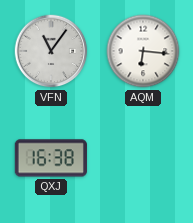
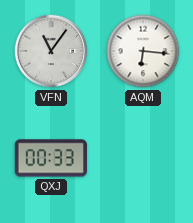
QXJ: 16:38 -> 00:33
